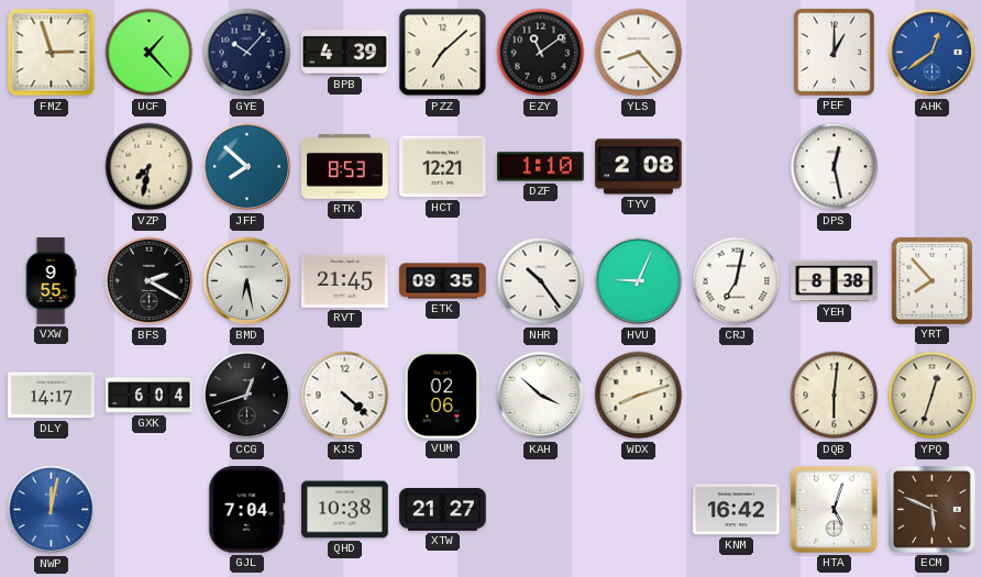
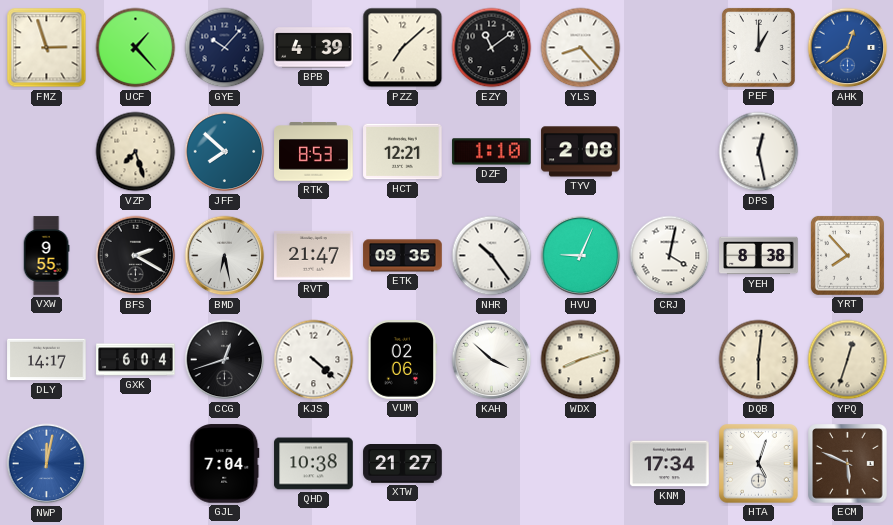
VZP: 7:32 -> 7:27
RVT: 21:45 -> 21:47
CRJ: 7:02 -> 4:02
KNM: 16:42 -> 17:34
